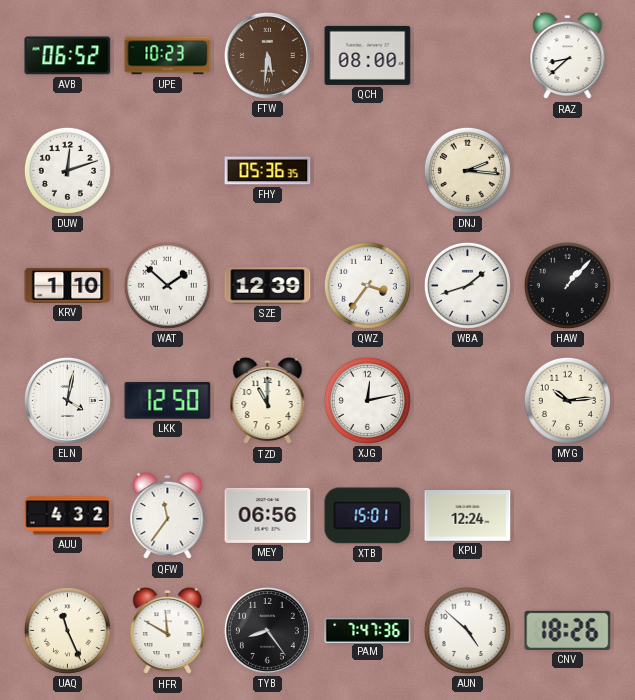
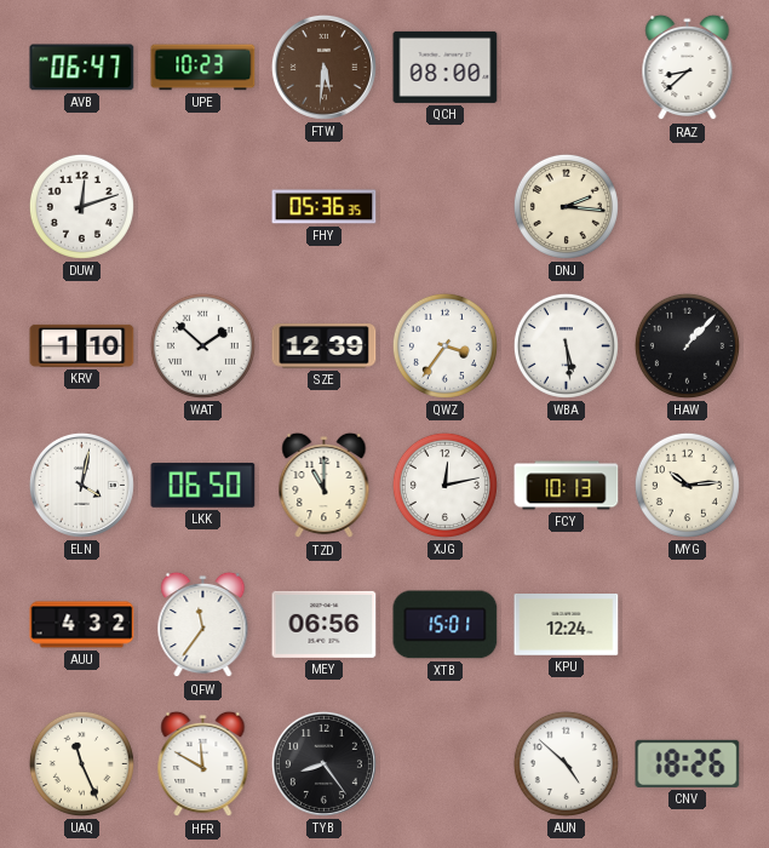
AVB: 06:52 -> 06:47
WBA: 1:42 -> 5:29
LKK: 12:50 -> 06:50
FCY: none -> 10:13
PAM: 7:47 -> none
